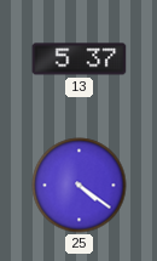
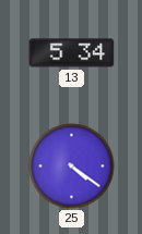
13: 5:37 -> 5:34
